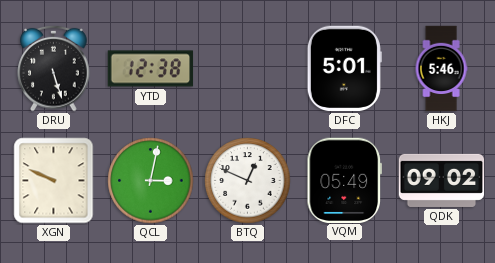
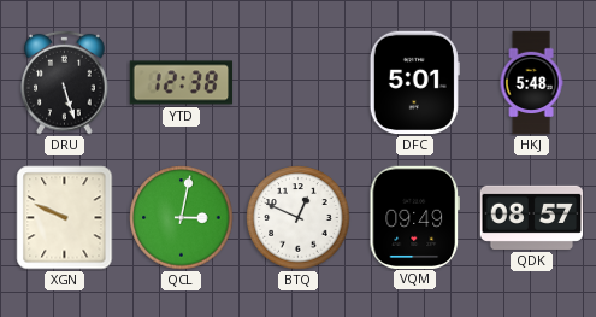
HKJ: 5:46 -> 5:48
VQM: 05:49 -> 09:49
QDK: 09:02 -> 08:57
